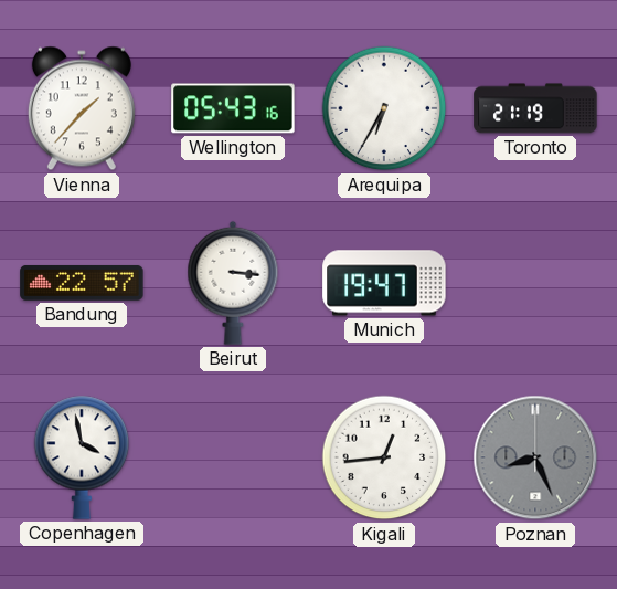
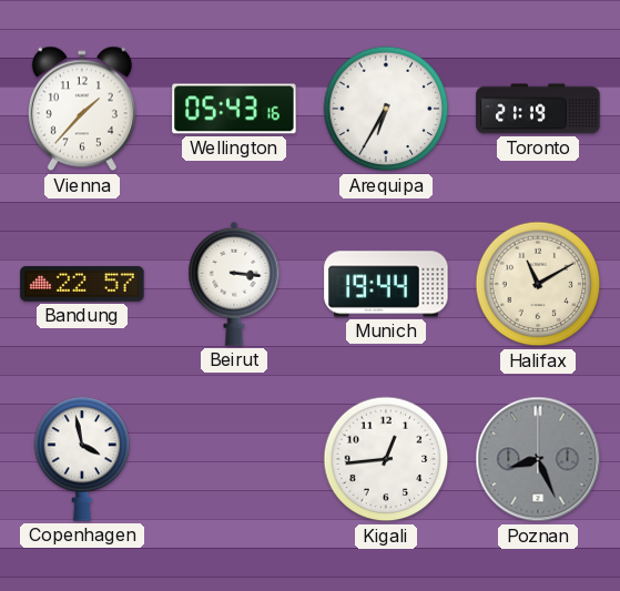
Munich: 19:47 -> 19:44
Halifax: none -> 11:10
